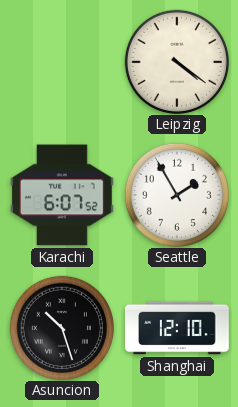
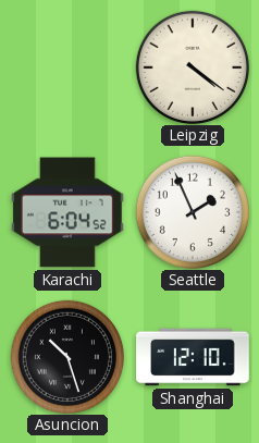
Karachi: 6:07 -> 6:04
Seattle: 1:55 -> 1:56
